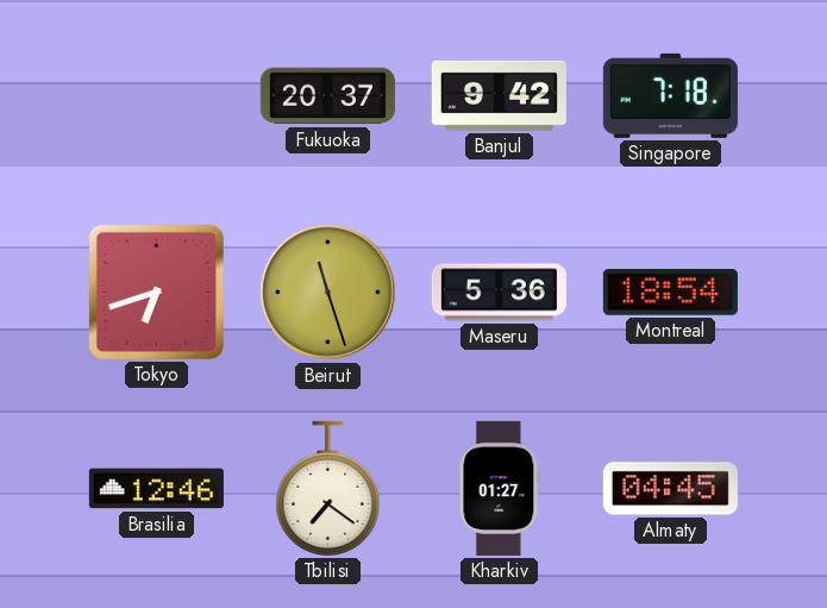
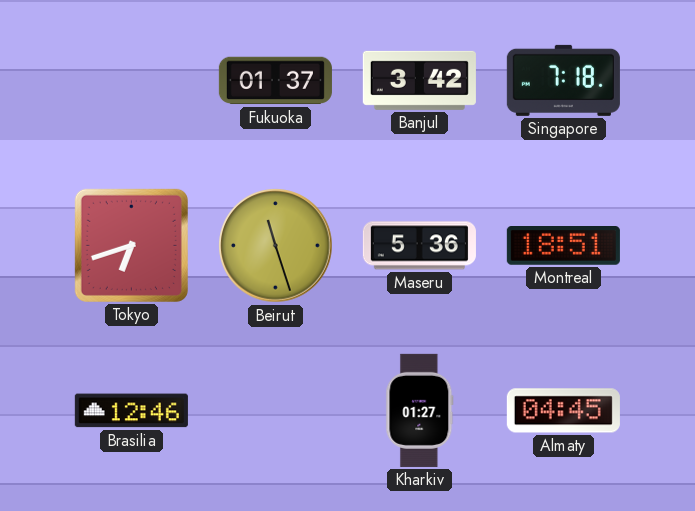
Fukuoka: 20:37 -> 01:37
Banjul: 9:42 -> 3:42
Montreal: 18:54 -> 18:51
Tbilisi: 7:21 -> none
